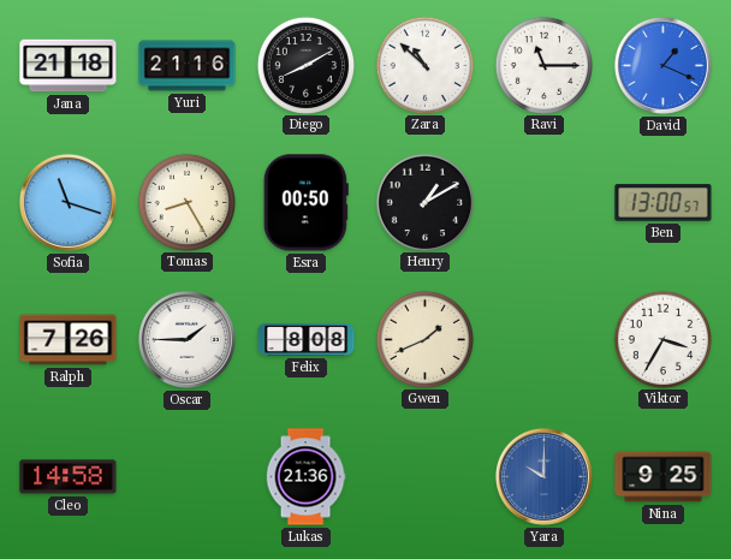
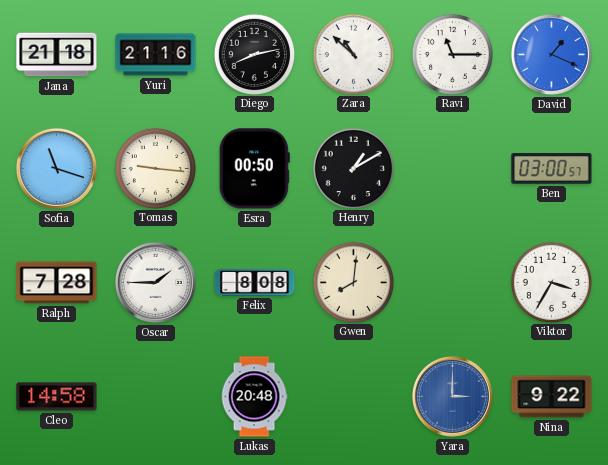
Diego: 8:10 -> 8:13
Tomas: 8:25 -> 9:16
Ben: 13:00 -> 03:00
Ralph: 7:26 -> 7:28
Gwen: 1:41 -> 8:01
Lukas: 21:36 -> 20:48
Yara: 10:00 -> 3:00
Nina: 9:25 -> 9:22
